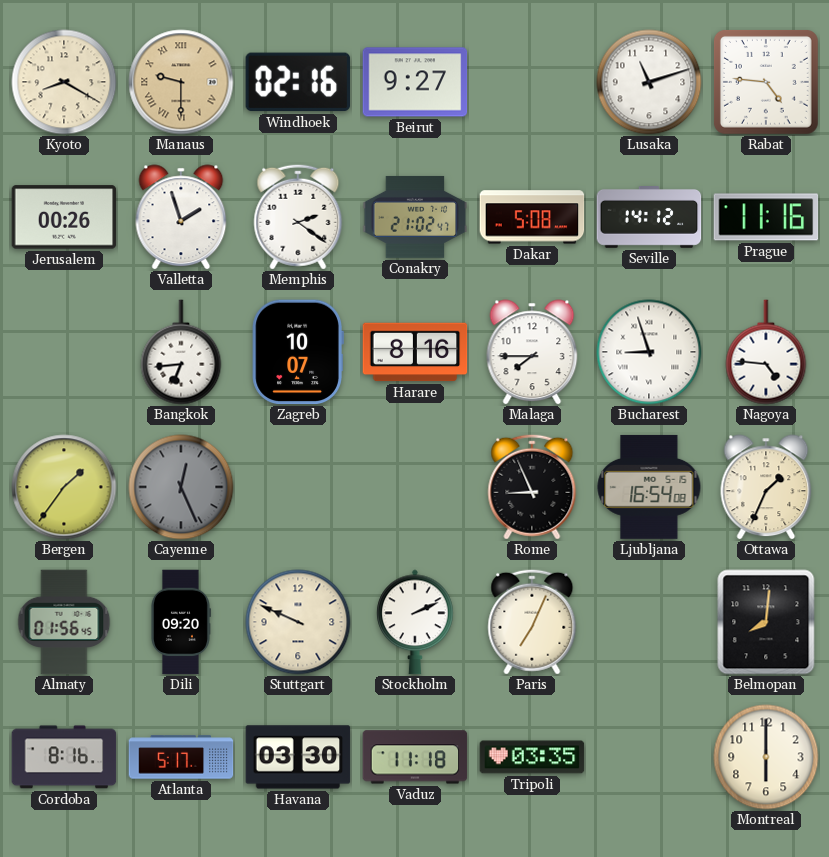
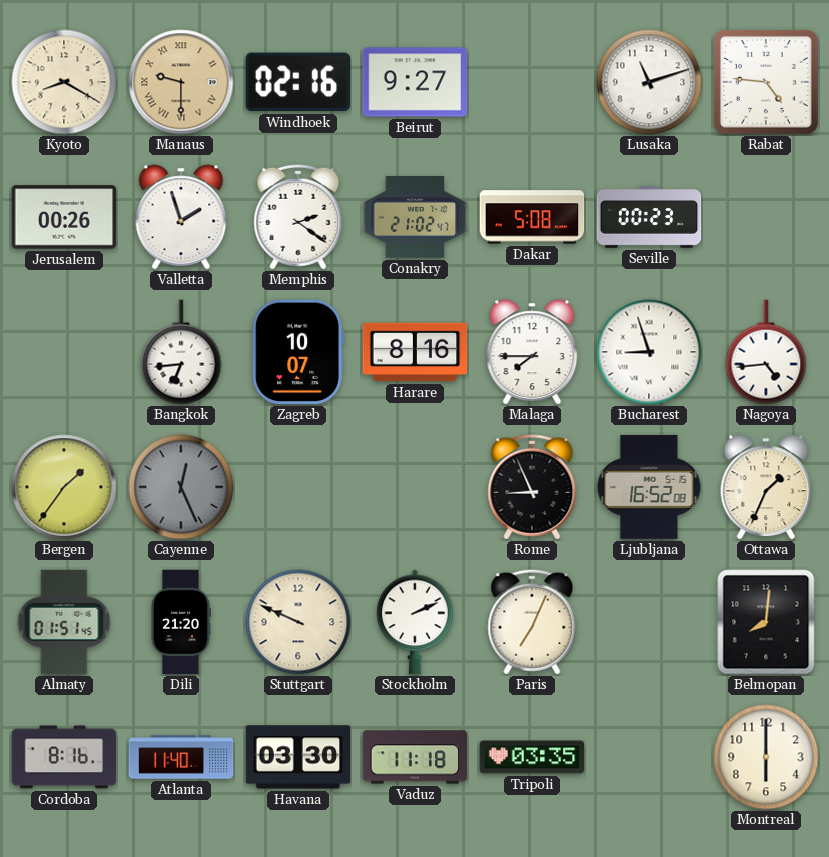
Seville: 14:12 -> 00:23
Prague: 11:16 -> none
Nagoya: 4:46 -> 4:44
Ljubljana: 16:54 -> 16:52
Almaty: 01:56 -> 01:51
Dili: 09:20 -> 21:20
Atlanta: 5:17 -> 11:40
